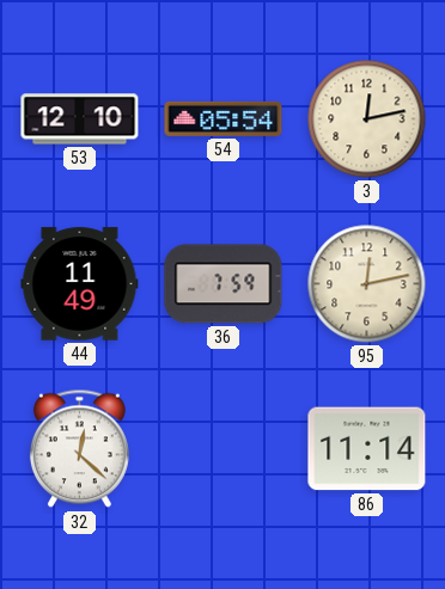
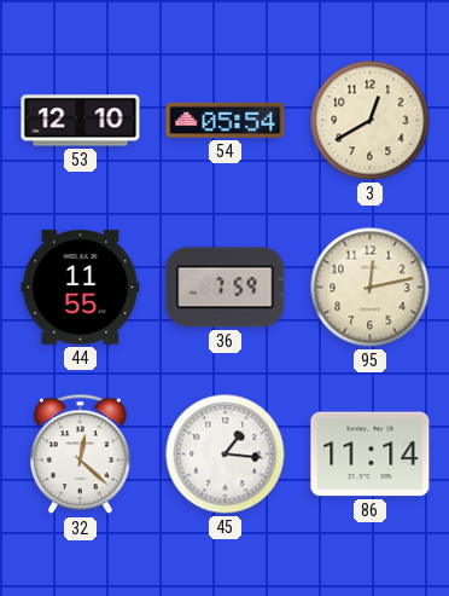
3: 12:13 -> 12:40
44: 11:49 -> 11:55
45: none -> 1:16
